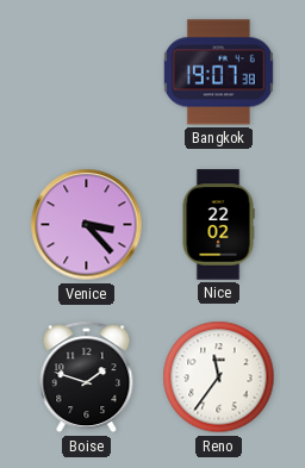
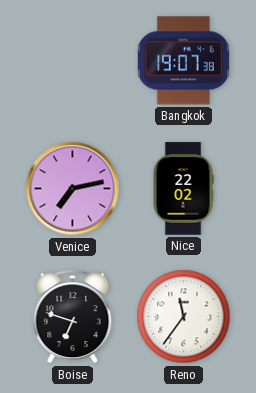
Venice: 3:23 -> 7:13
Boise: 1:48 -> 6:48
